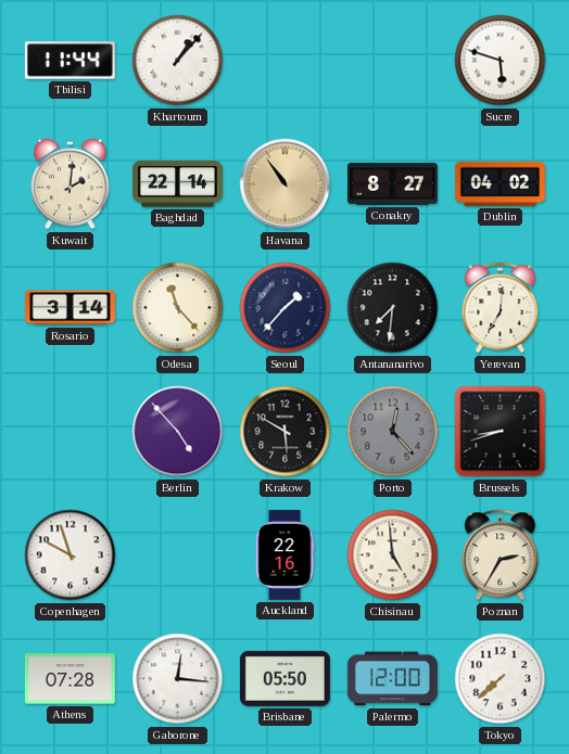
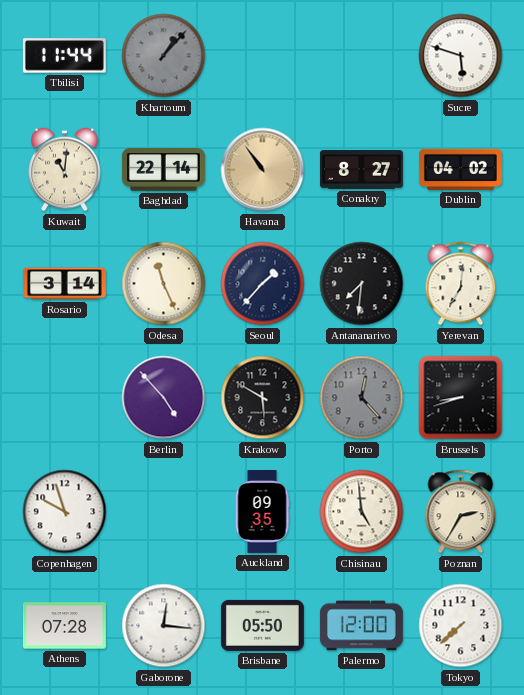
Khartoum dial: white -> grey
Kuwait: 2:01 -> 11:01
Odesa: 11:23 -> 11:26
Auckland: 22:16 -> 09:35
